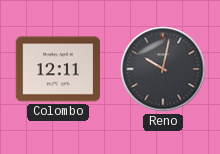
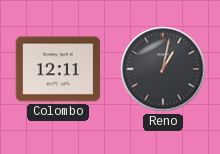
Reno: 10:02 -> 1:02
